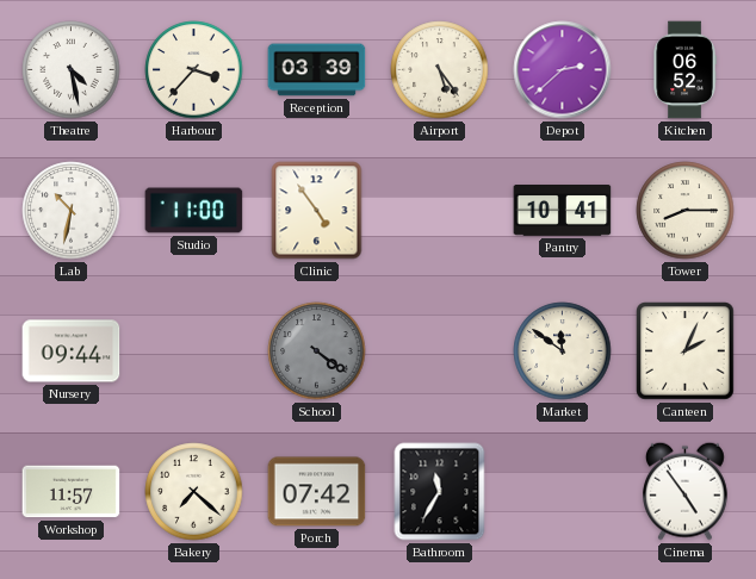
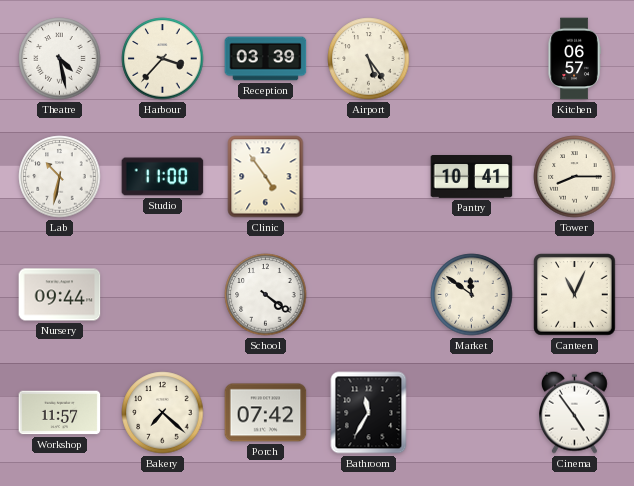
Depot: 2:38 -> none
Kitchen: 06:52 -> 06:57
School dial: grey -> white
Canteen: 2:04 -> 11:04
